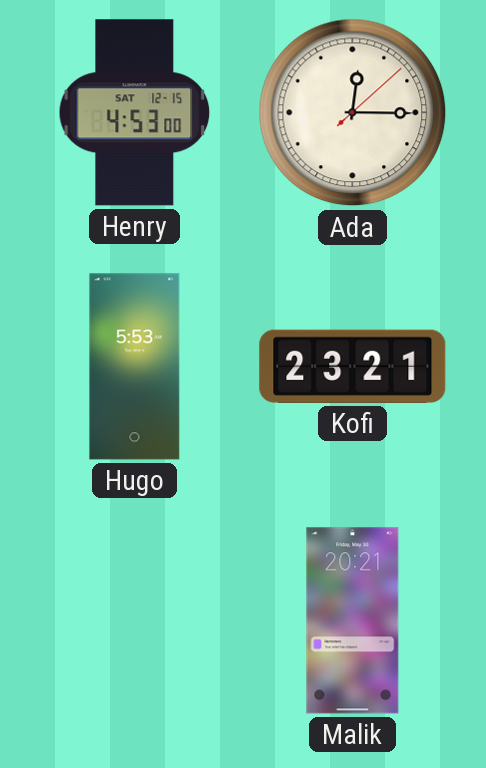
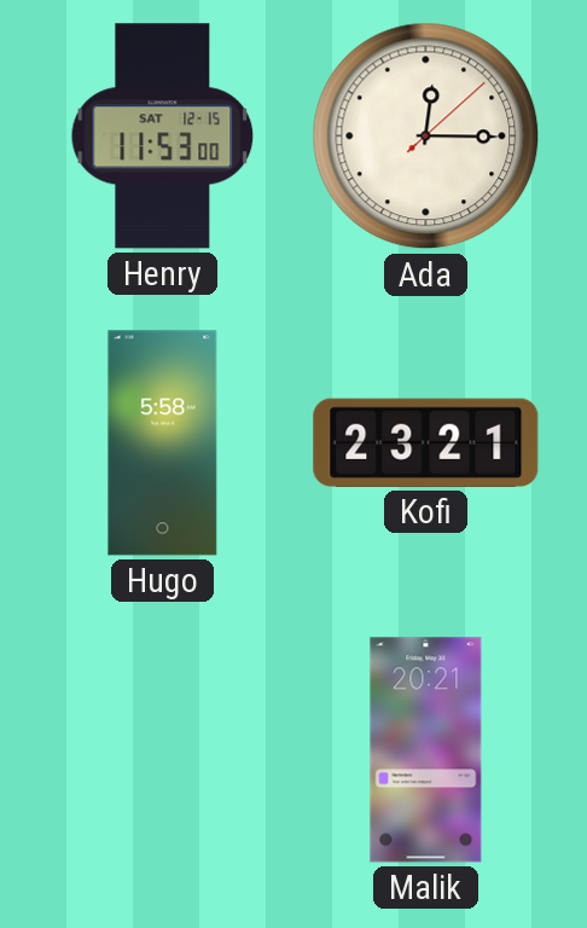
Henry: 4:53 -> 11:53
Hugo: 5:53 -> 5:58
